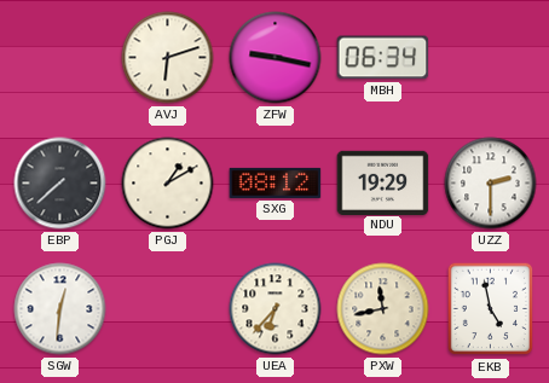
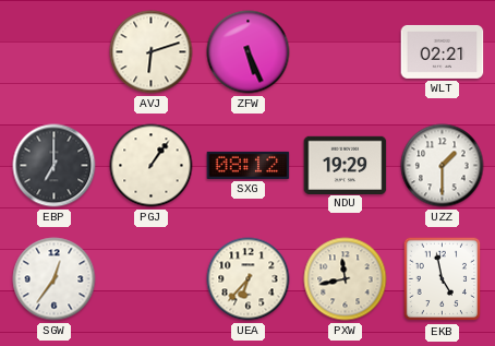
ZFW: 9:17 -> 5:26
MBH: 06:34 -> none
WLT: none -> 02:21
EBP: 7:38 -> 7:00
PGJ: 1:10 -> 1:06
UZZ: 2:30 -> 1:30
SGW: 12:31 -> 12:36
